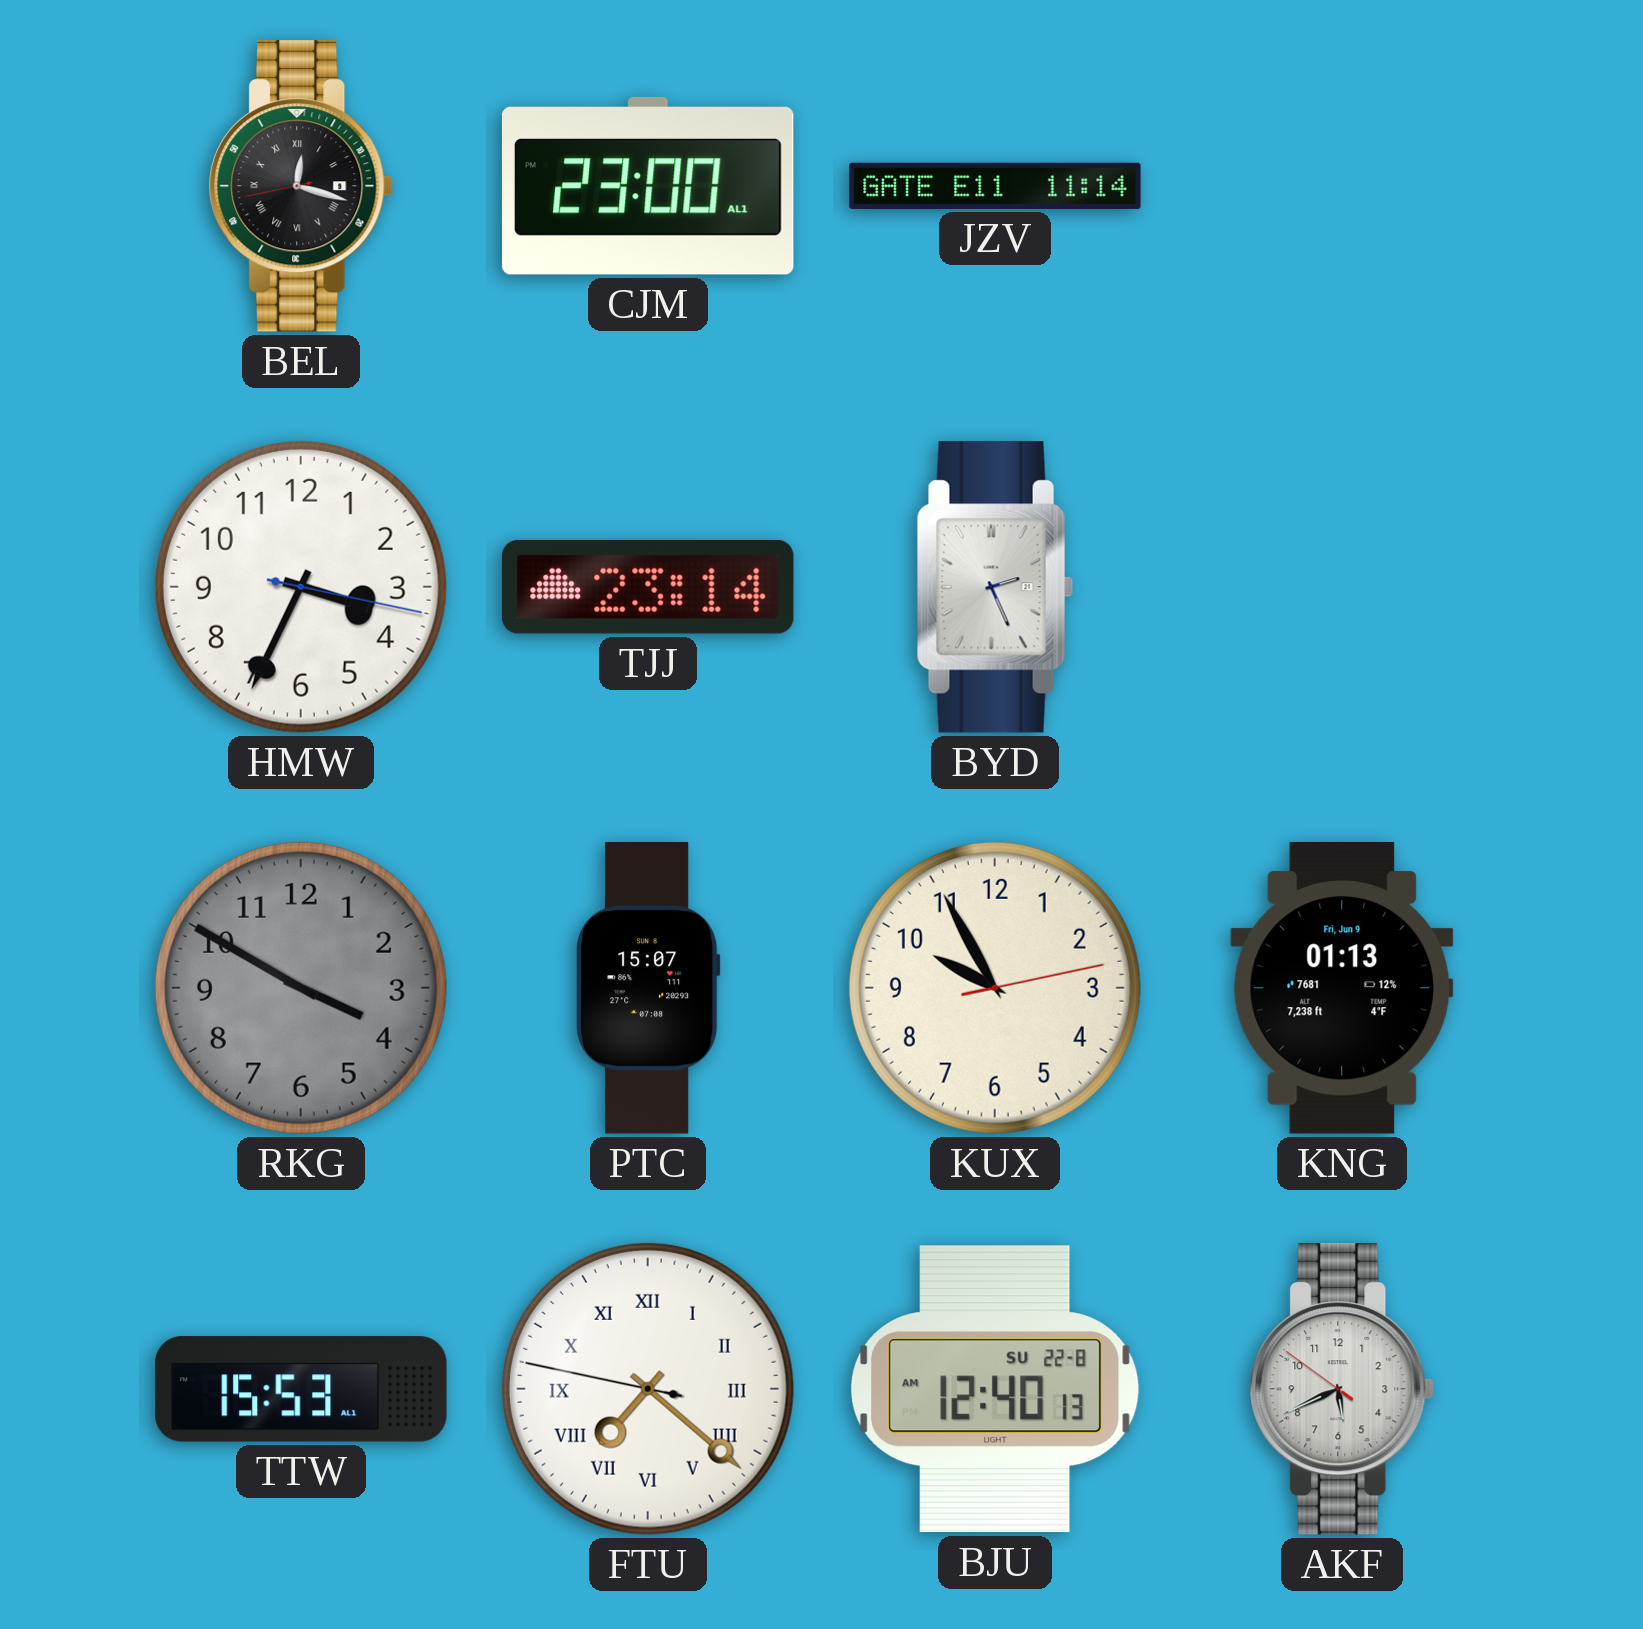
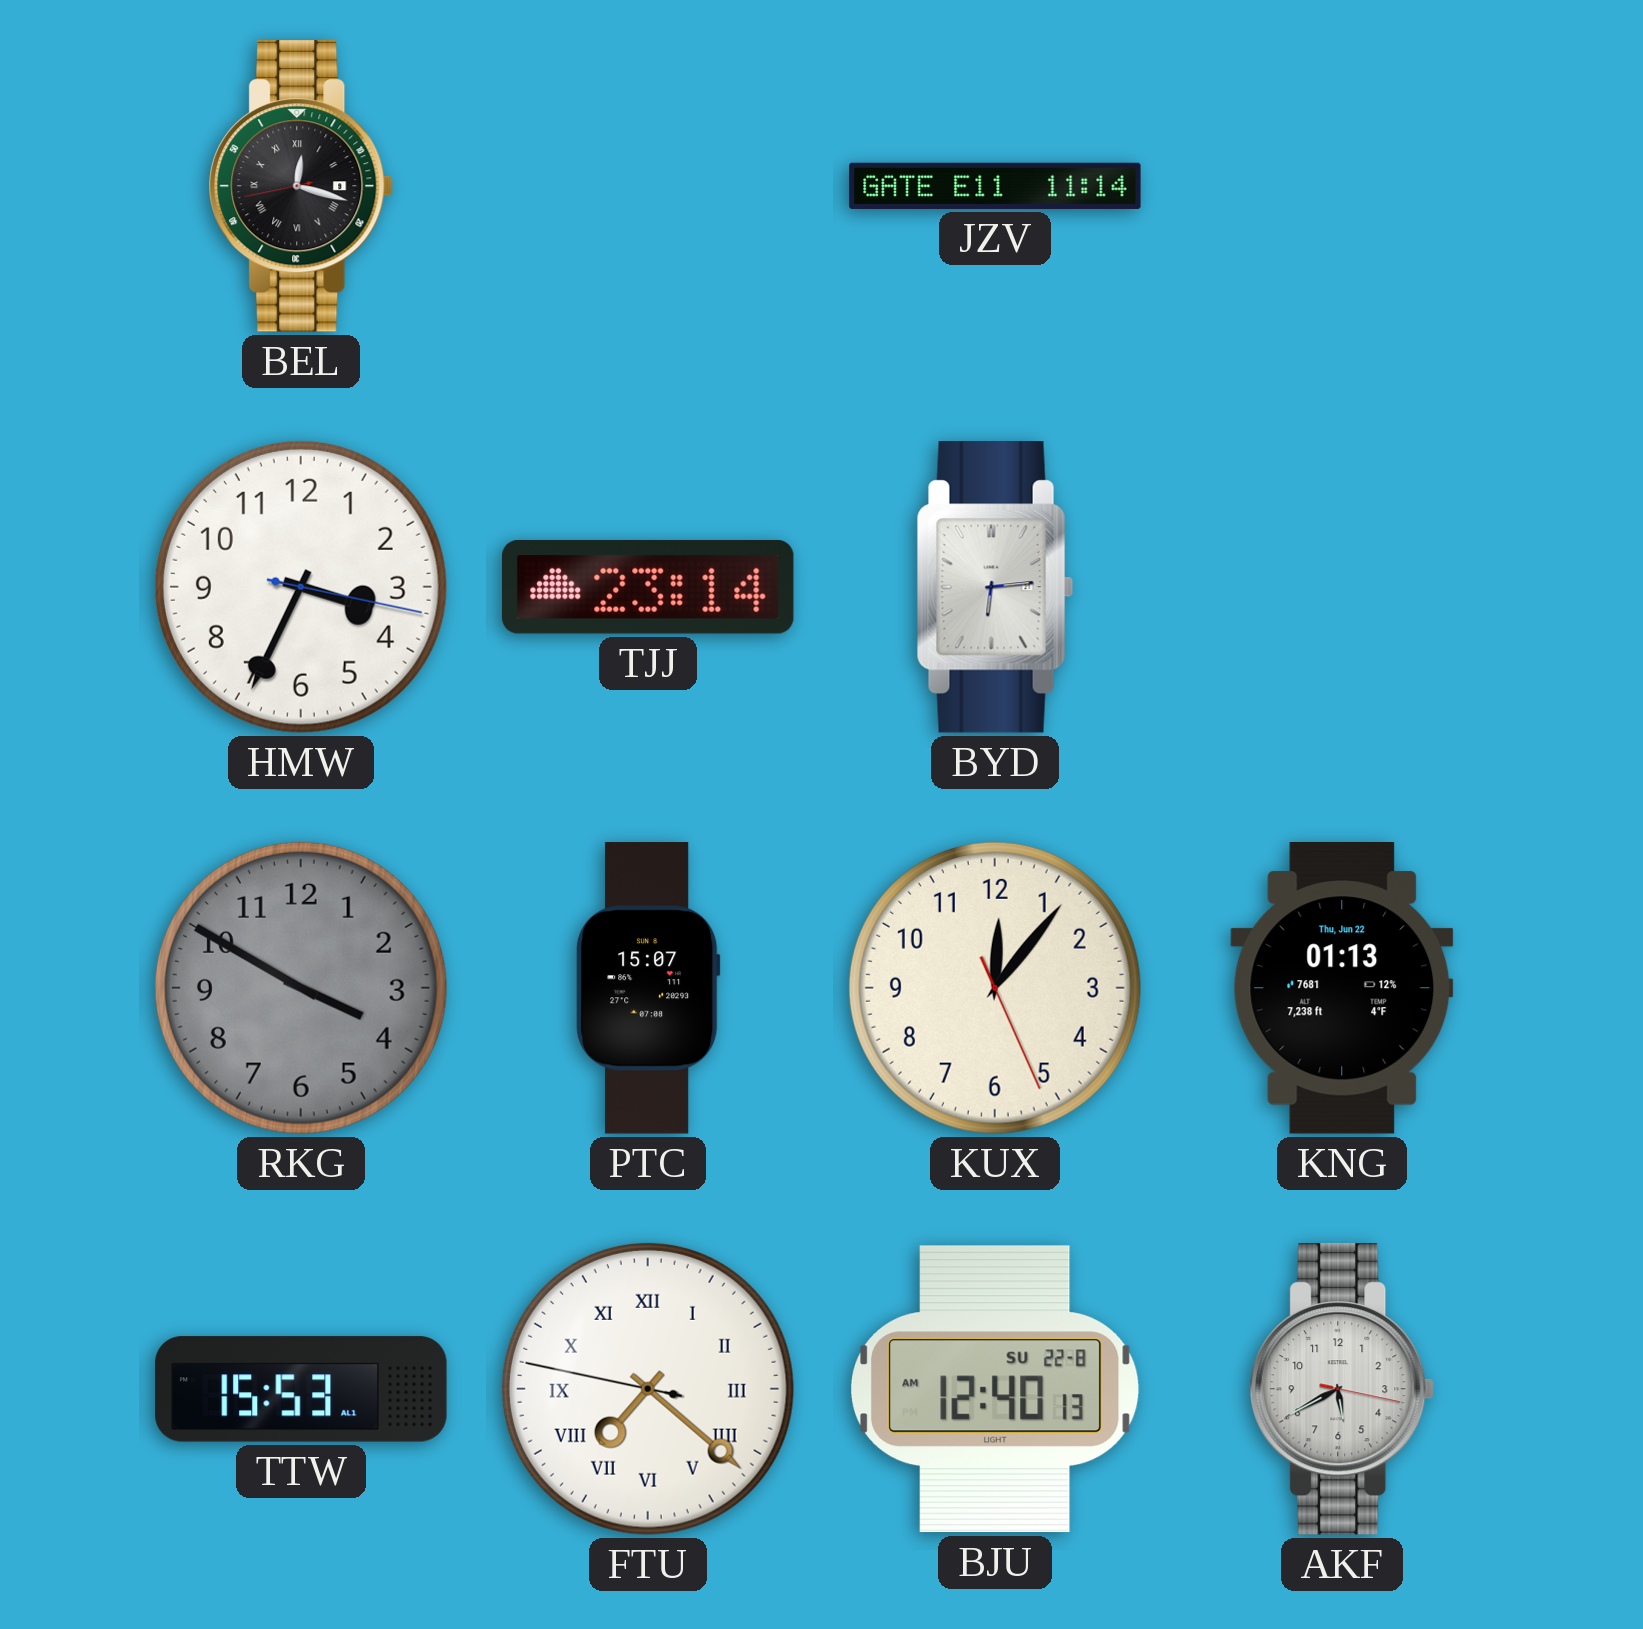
CJM: 23:00 -> none
BYD: 2:26 -> 6:14
KUX: 9:55 -> 12:06
KNG date: Fri, Jun 9 -> Thu, Jun 22
AKF: 5:40:51 -> 5:40:17
